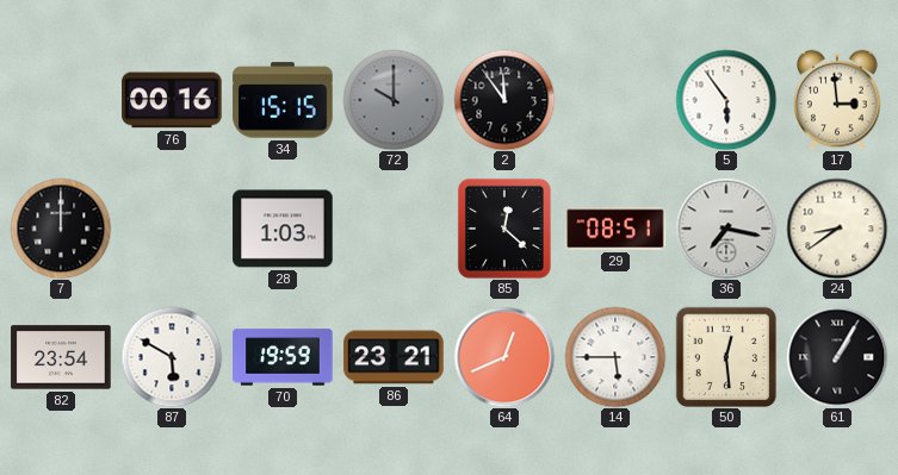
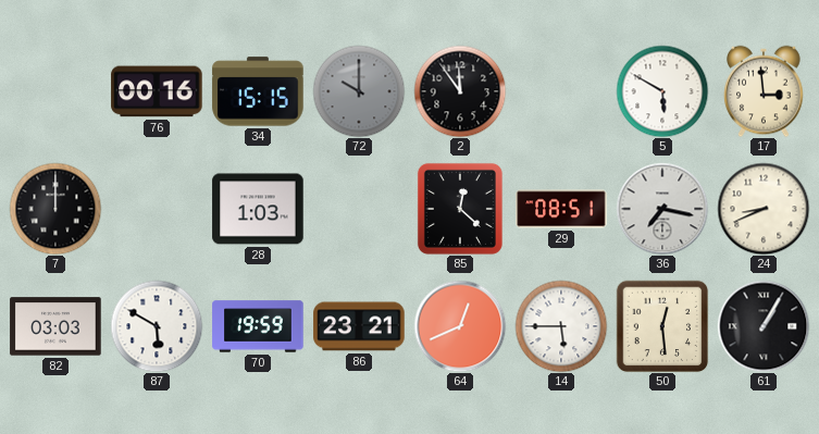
5: 5:54 -> 5:50
24: 8:39 -> 8:41
82: 23:54 -> 03:03
